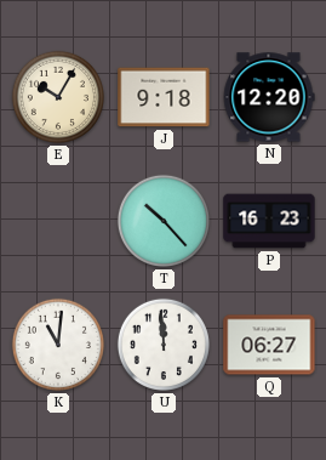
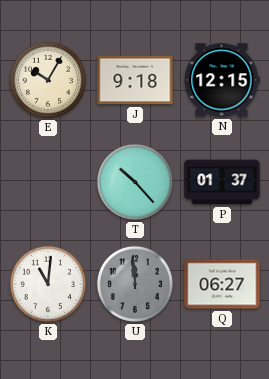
N: 12:20 -> 12:15
P: 16:23 -> 01:37
U dial: white -> grey
